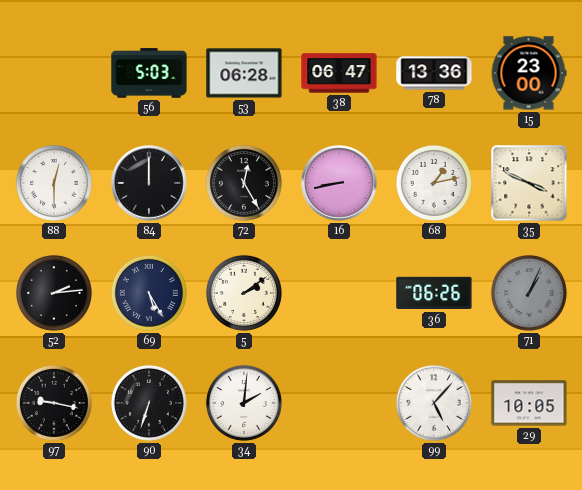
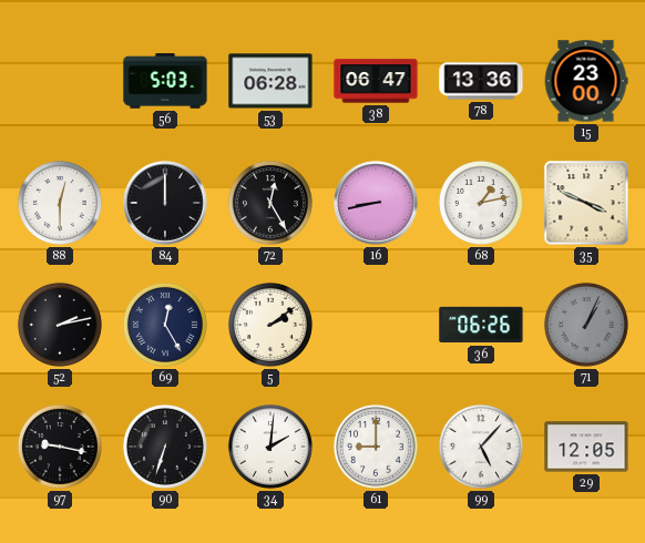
52: 2:14 -> 2:13
69: 5:25 -> 12:25
61: none -> 9:00
29: 10:05 -> 12:05
